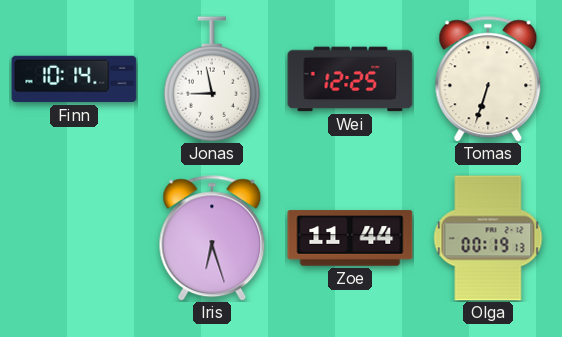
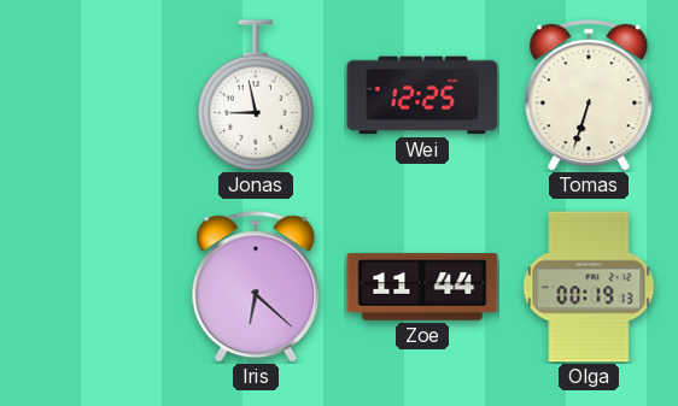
Finn: 10:14 -> none
Iris: 6:27 -> 6:22
